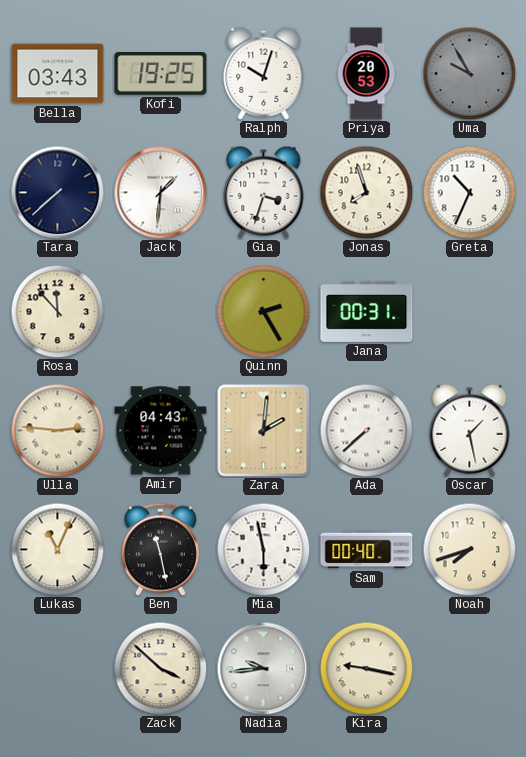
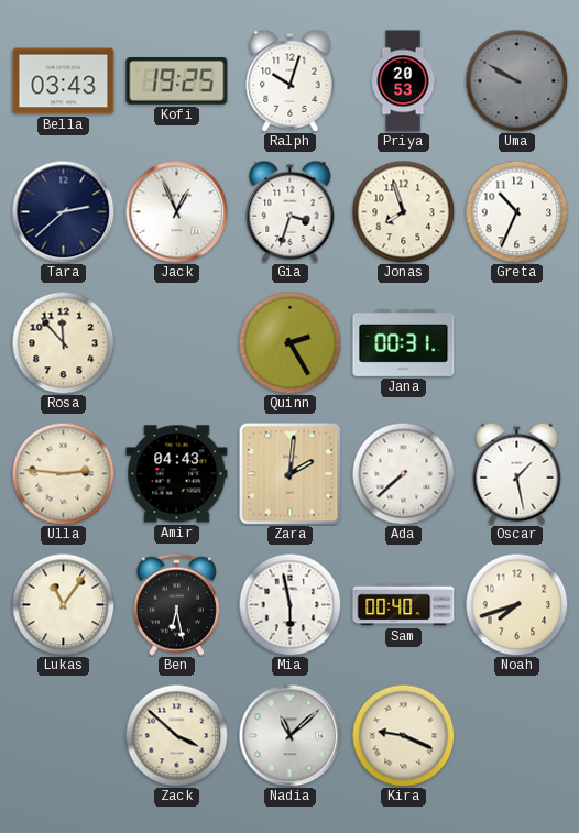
Uma: 9:55 -> 9:50
Tara: 7:38 -> 2:38
Jack: 1:31 -> 12:56
Lukas: 11:04 -> 11:06
Ben: 11:28 -> 6:28
Nadia: 9:44 -> 11:08
Kira: 9:17 -> 9:19
